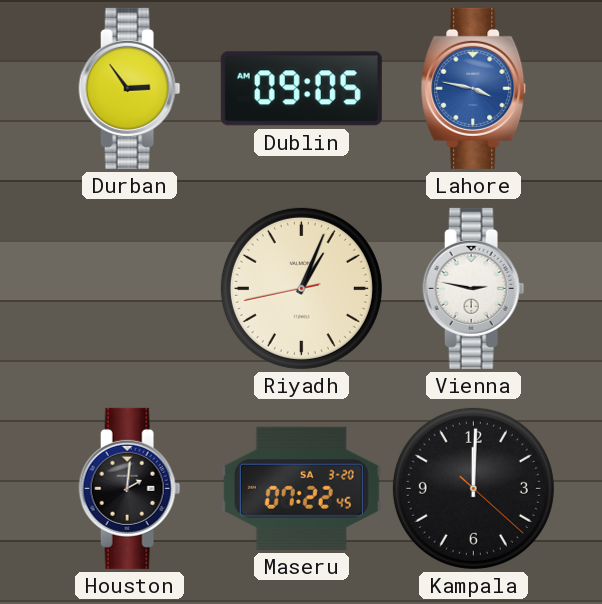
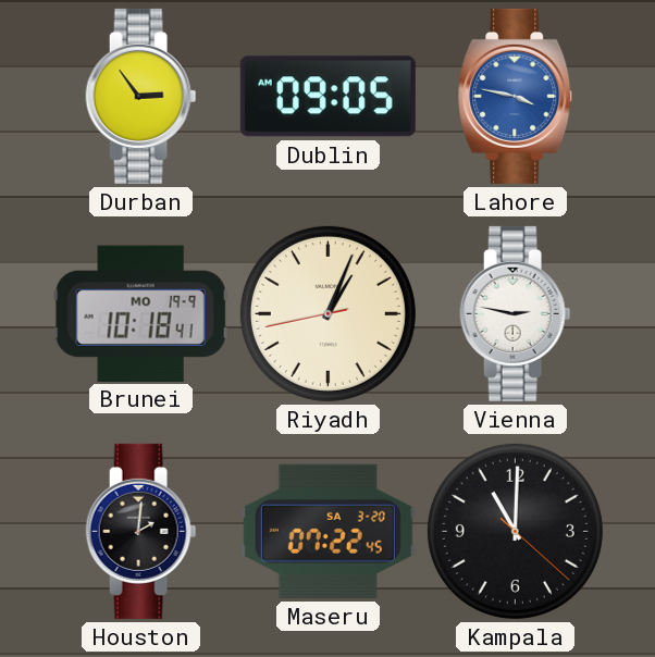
Brunei: none -> 10:18
Kampala: 12:00 -> 11:00
